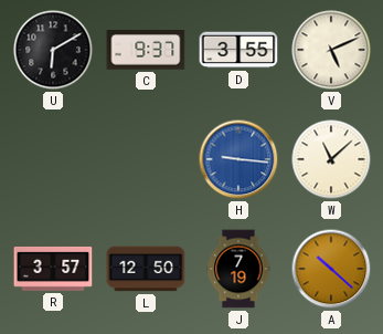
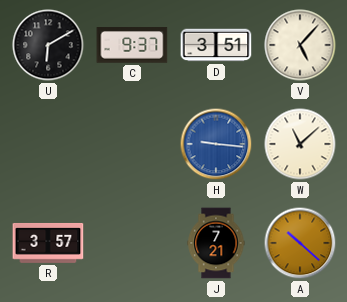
D: 3:55 -> 3:51
V: 5:11 -> 5:07
L: 12:50 -> none
J: 7:19 -> 7:21
